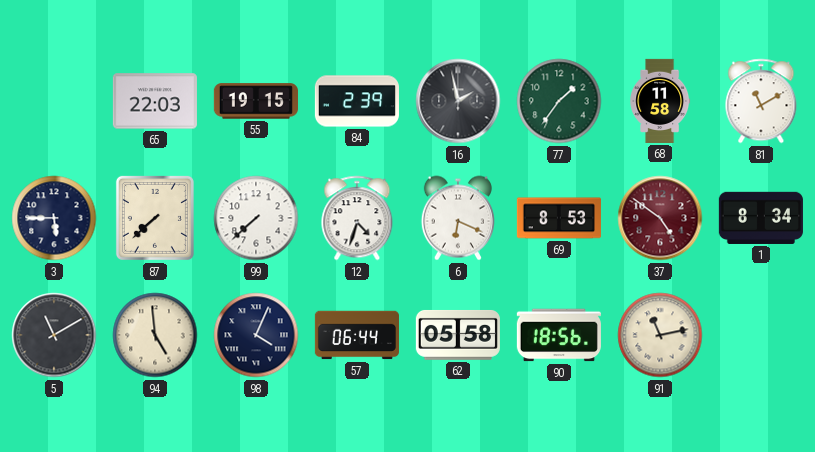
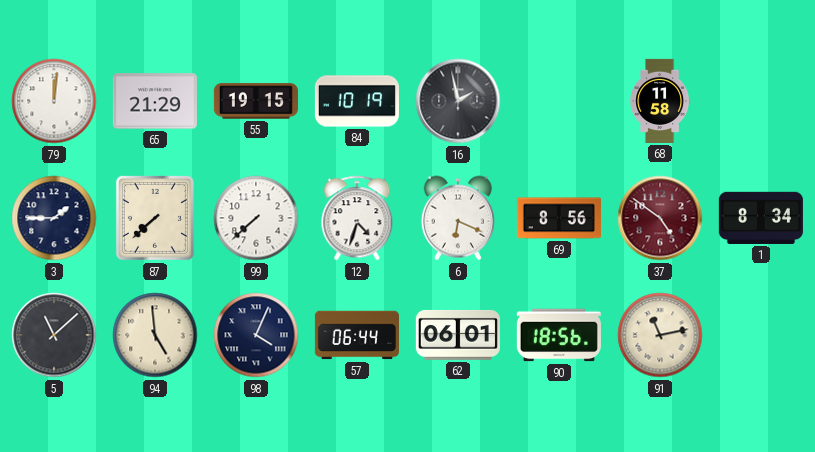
79: none -> 12:01
65: 22:03 -> 21:29
84: 2:39 -> 10:19
77: 1:36 -> none
81: 11:10 -> none
3: 5:45 -> 1:45
69: 8:53 -> 8:56
5: 11:10 -> 11:08
62: 05:58 -> 06:01
